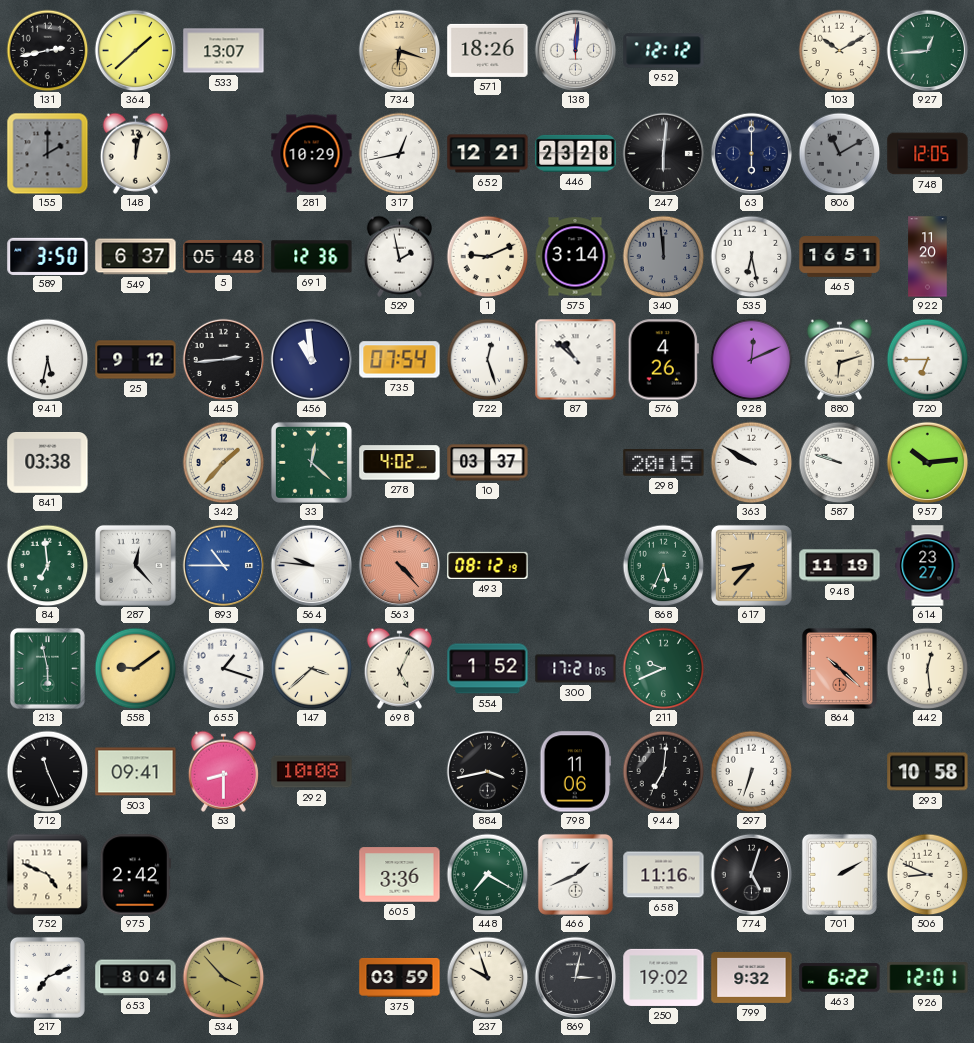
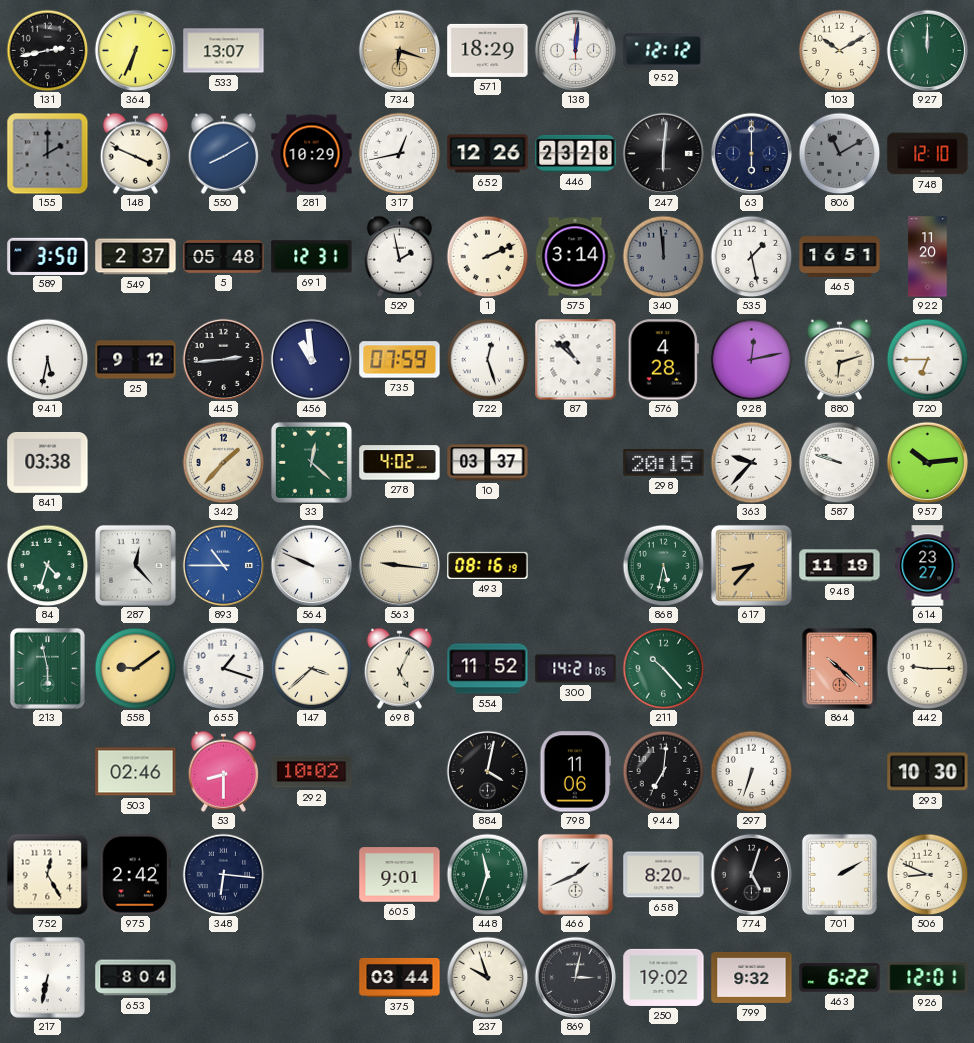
364: 1:38 -> 6:34
571: 18:26 -> 18:29
927: 12:44 -> 12:00
148: 12:02 -> 3:49
550: none -> 8:10
652: 12:21 -> 12:26
748: 12:05 -> 12:10
549: 6:37 -> 2:37
691: 12:36 -> 12:31
1: 9:11 -> 2:11
535: 6:28 -> 1:28
735: 07:54 -> 07:59
576: 4:26 -> 4:28
928: 12:11 -> 12:13
363: 9:50 -> 9:37
84: 6:59 -> 4:33
564: 9:46 -> 9:49
563: 4:23 -> 9:16
563 dial: salmon -> cream
493: 08:12 -> 08:16
868: 5:34 -> 5:32
554: 1:52 -> 11:52
300: 17:21 -> 14:21
211: 9:41 -> 10:23
442: 12:29 -> 9:15
712: 11:26 -> none
503: 09:41 -> 02:46
292: 10:08 -> 10:02
884: 3:43 -> 4:02
293: 10:58 -> 10:30
752: 4:49 -> 12:25
348: none -> 6:16
605: 3:36 -> 9:01
448: 7:20 -> 11:33
658: 11:16 -> 8:20
217: 7:11 -> 6:32
534: 3:53 -> none
375: 03:59 -> 03:44
